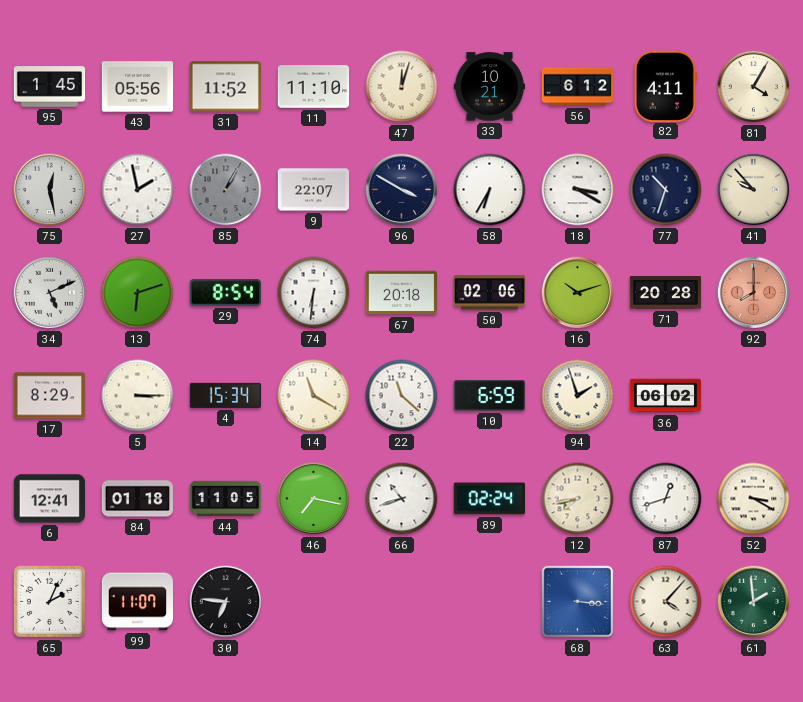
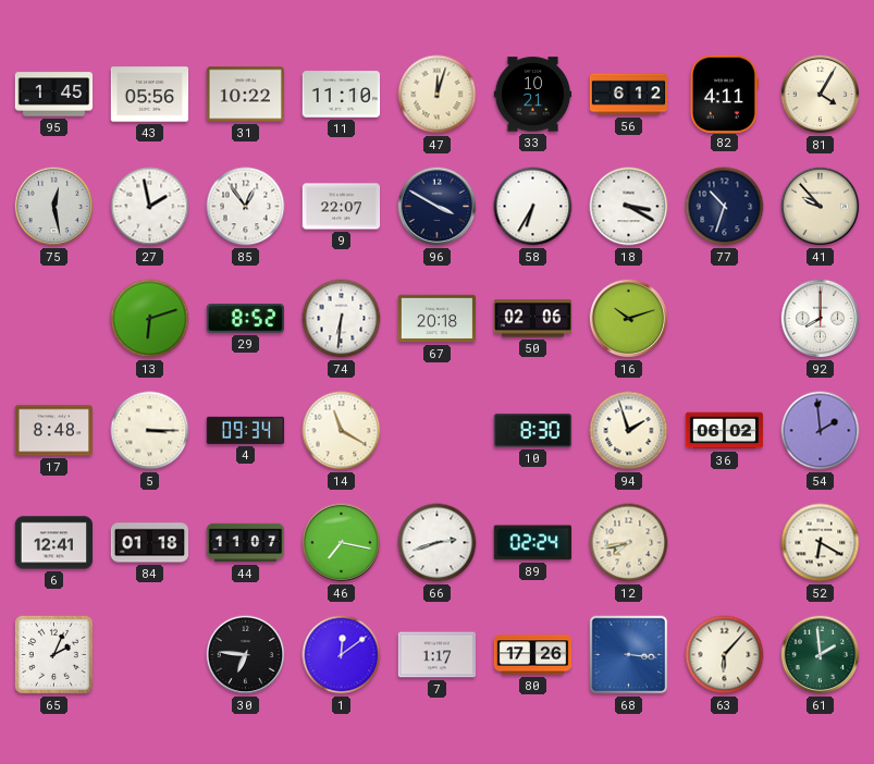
31: 11:52 -> 10:22
85: 1:05 -> 12:54
85 dial: grey -> white
34: 5:11 -> none
29: 8:54 -> 8:52
71: 20:28 -> none
92 dial: salmon -> white
17: 8:29 -> 8:48
4: 15:34 -> 09:34
22: 11:22 -> none
10: 6:59 -> 8:30
54: none -> 1:59
44: 11:05 -> 11:07
66: 10:42 -> 2:42
87: 12:42 -> none
52: 3:20 -> 6:20
99: 11:07 -> none
1: none -> 12:09
7: none -> 1:17
80: none -> 17:26
63: 4:07 -> 6:07
